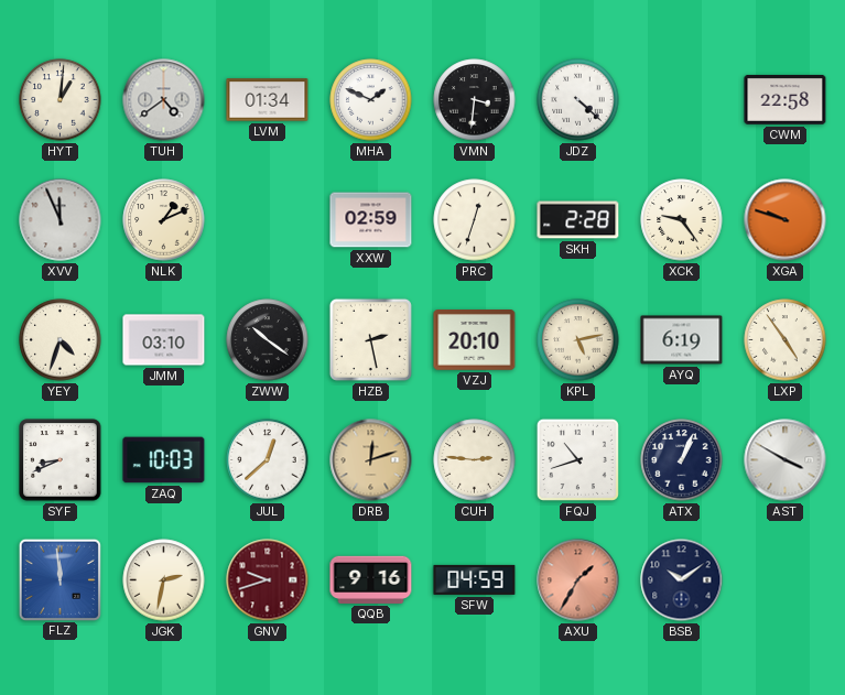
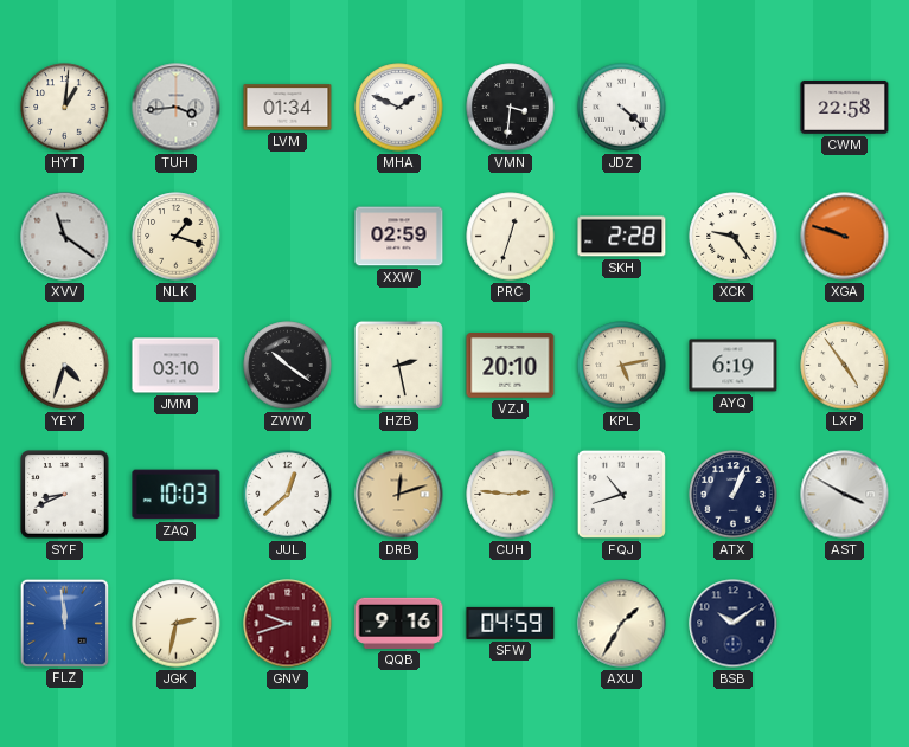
TUH: 4:39 -> 3:44
XVV: 11:56 -> 11:21
NLK: 1:11 -> 1:18
AXU dial: salmon -> cream
